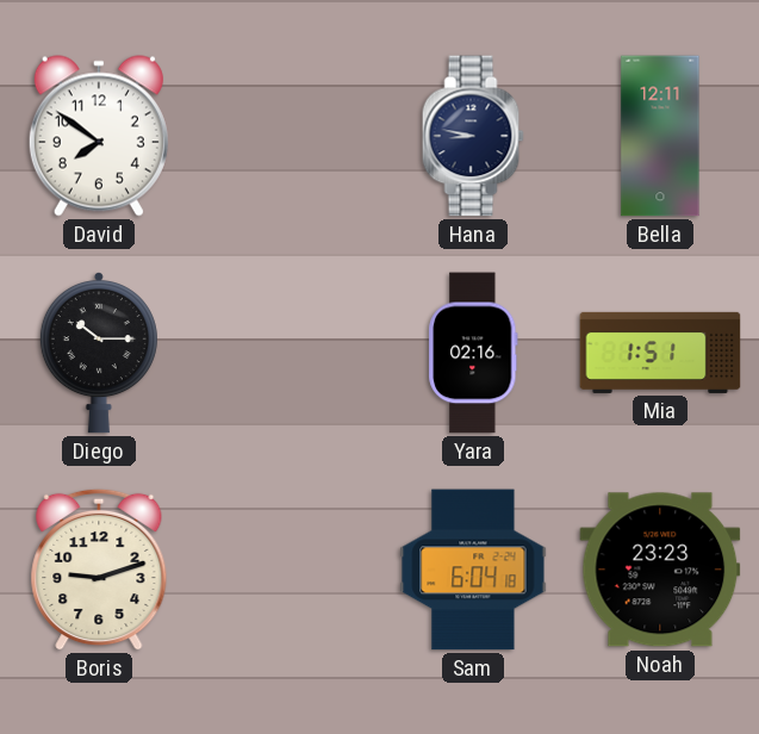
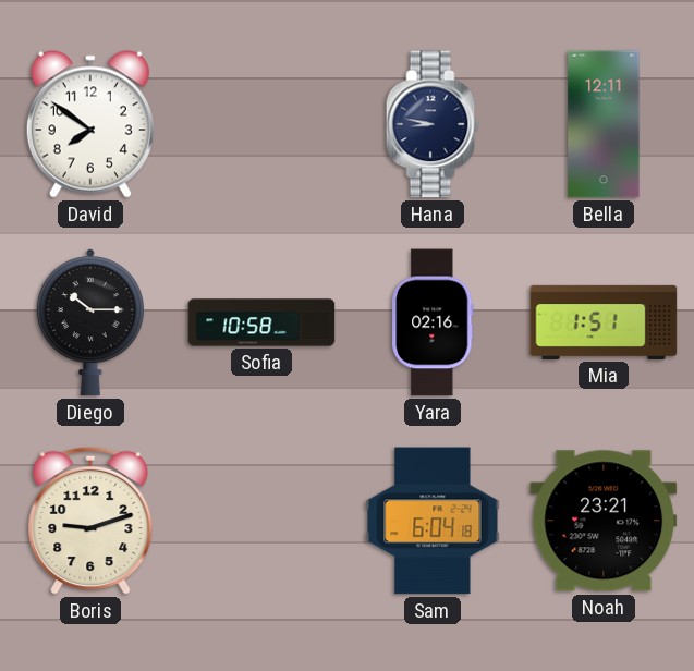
Sofia: none -> 10:58
Noah: 23:23 -> 23:21
